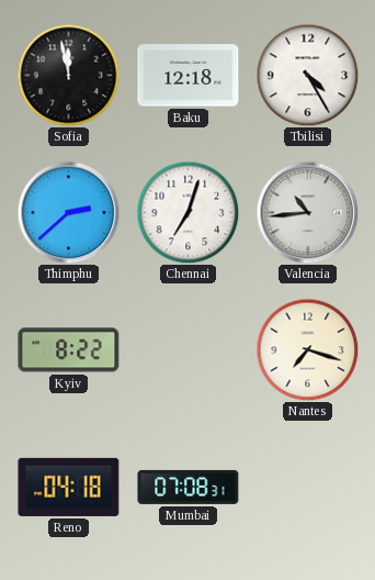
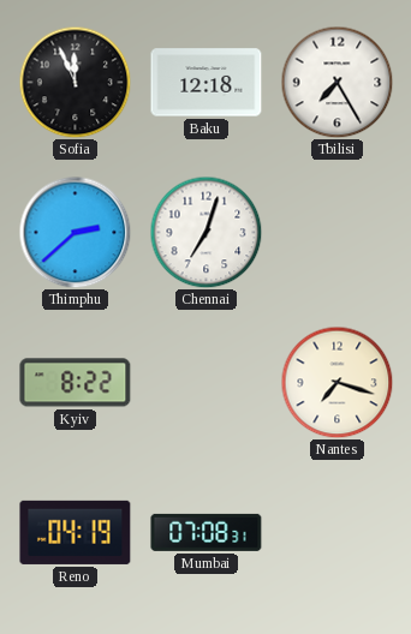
Sofia: 11:58 -> 11:56
Tbilisi: 4:25 -> 7:25
Valencia: 10:44 -> none
Reno: 04:18 -> 04:19
